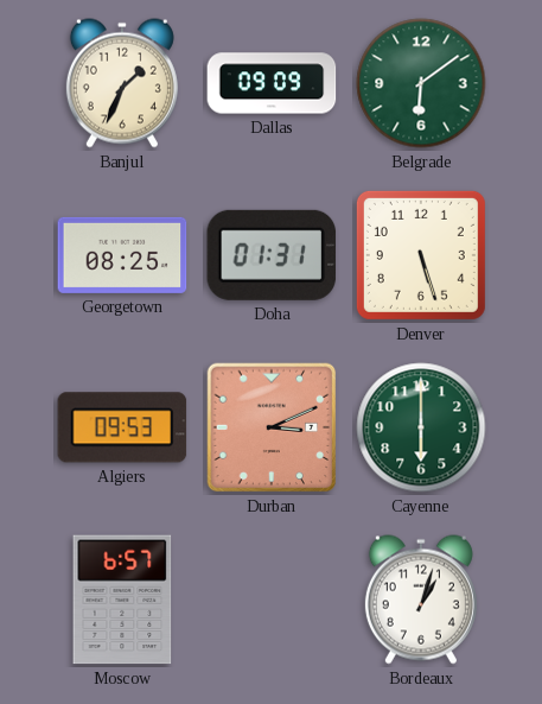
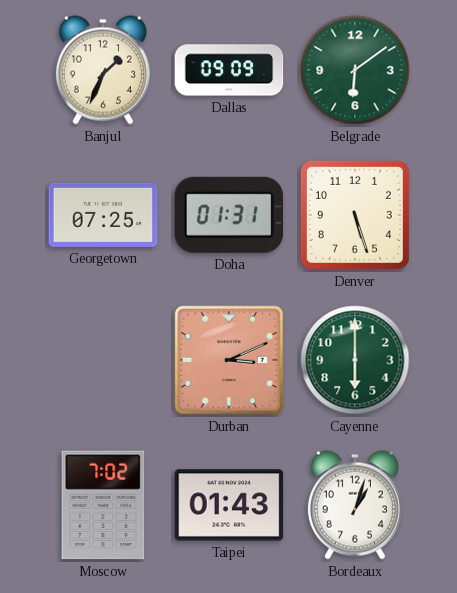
Georgetown: 08:25 -> 07:25
Algiers: 09:53 -> none
Moscow: 6:57 -> 7:02
Taipei: none -> 01:43
